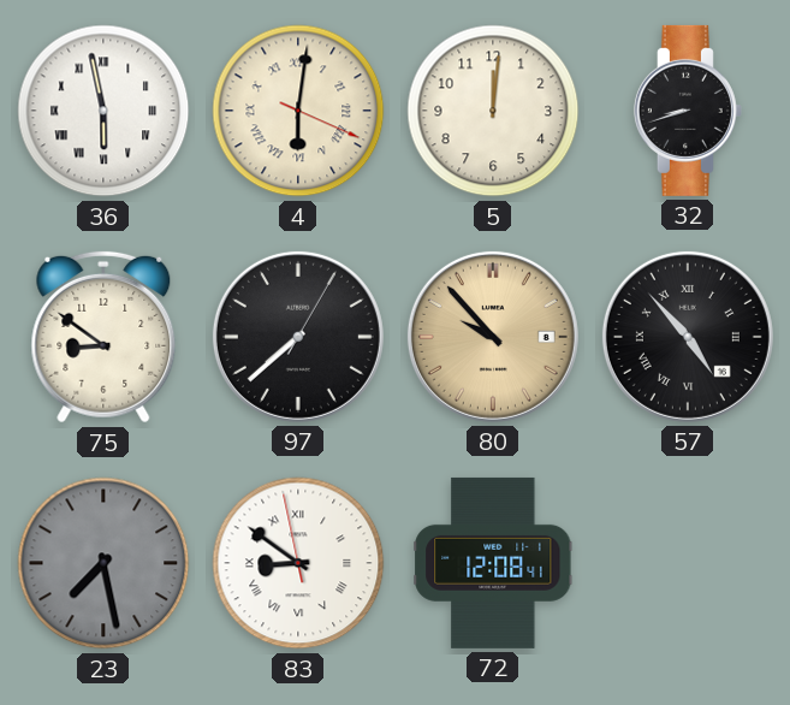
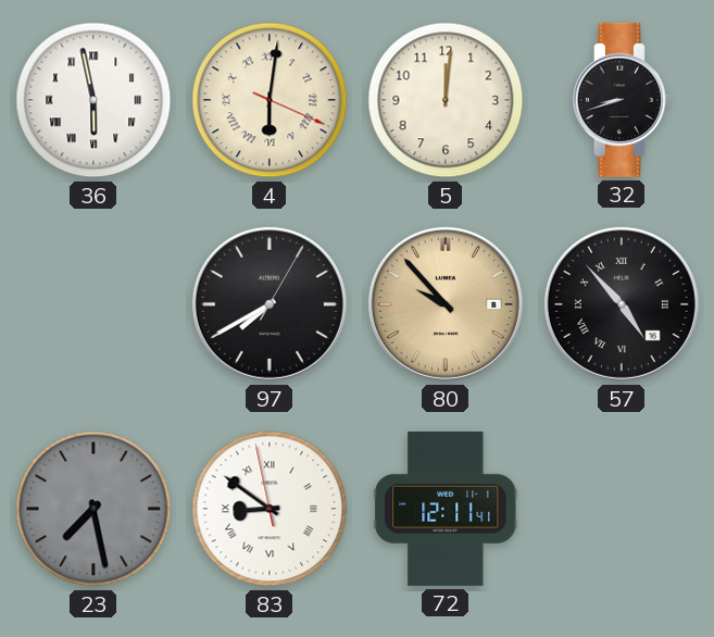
75: 8:51 -> none
97: 7:38 -> 7:40
72: 12:08 -> 12:11
